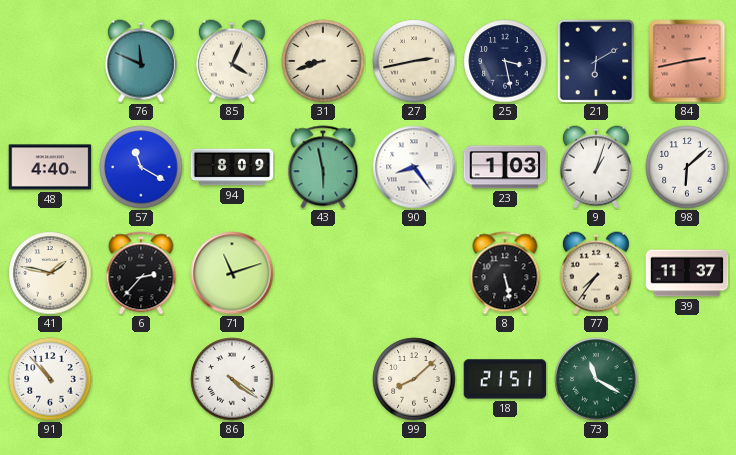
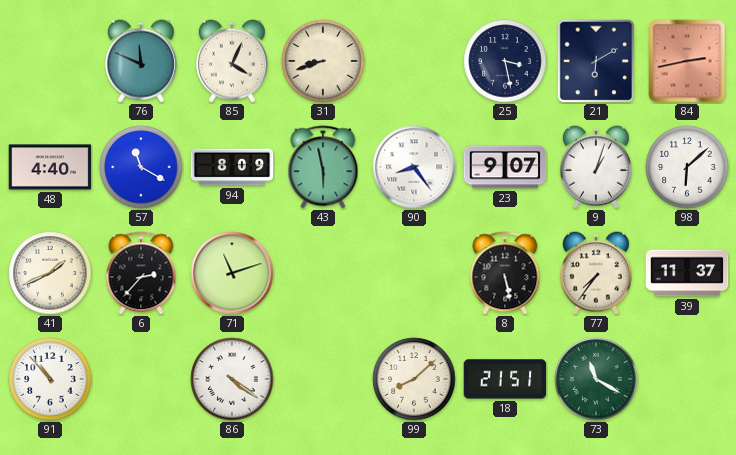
27: 2:43 -> none
23: 1:03 -> 9:07
41: 1:47 -> 1:41
